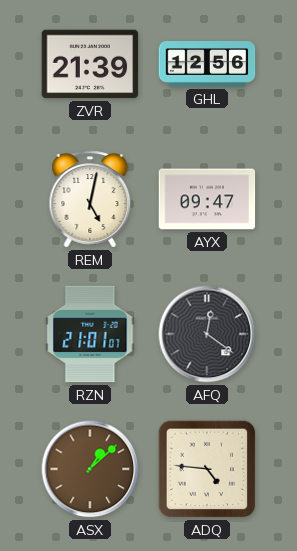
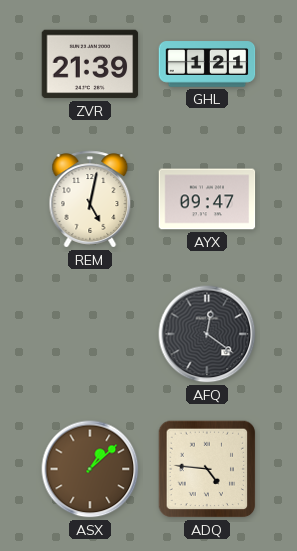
GHL: 12:56 -> 1:21
RZN: 21:01 -> none
